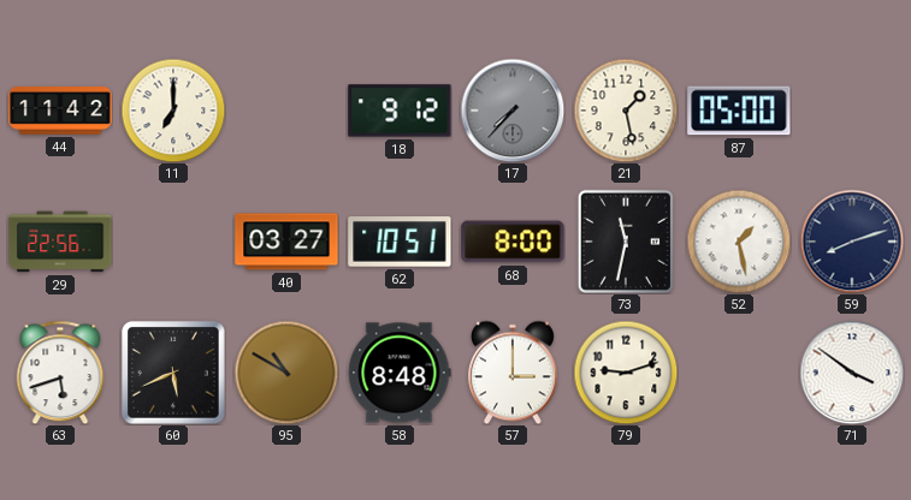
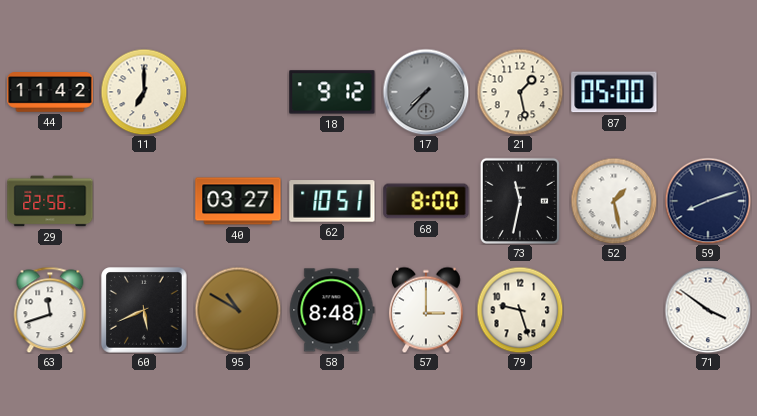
63: 5:42 -> 11:42
79: 9:12 -> 9:27
